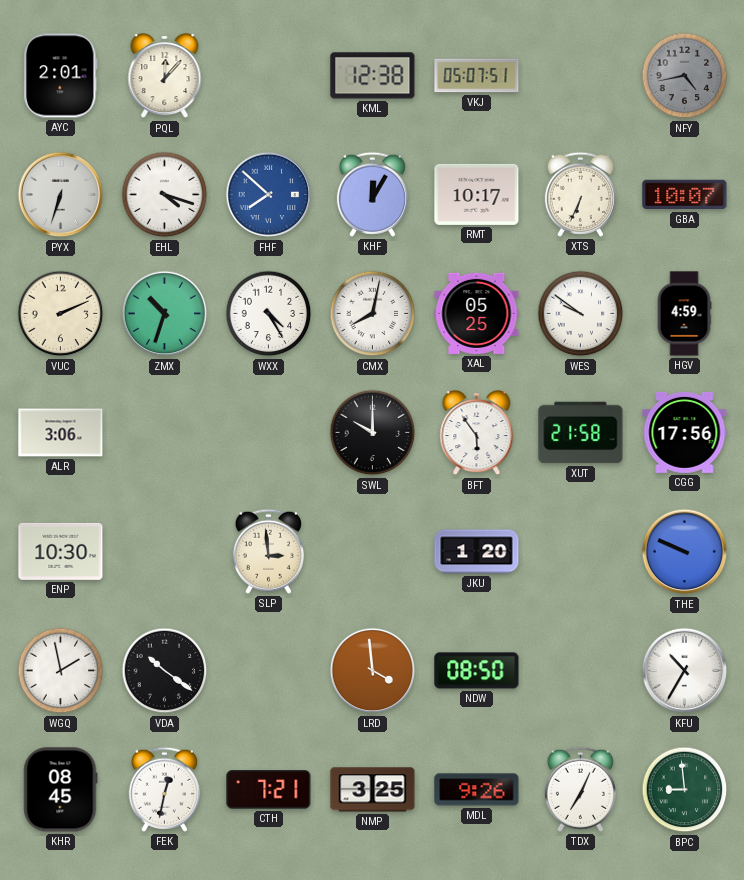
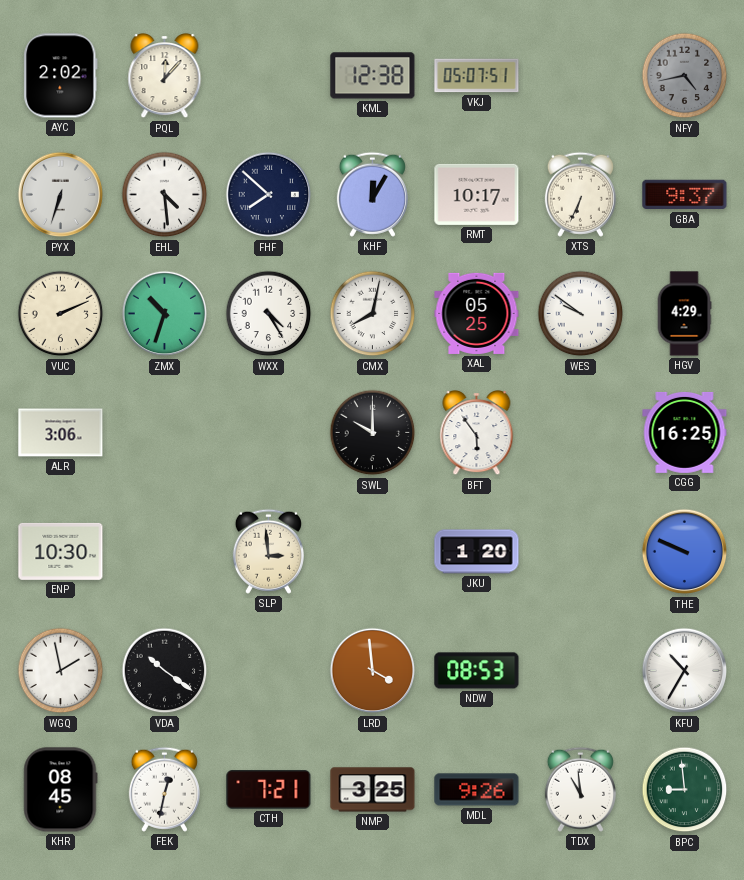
AYC: 2:01 -> 2:02
EHL: 4:18 -> 4:29
FHF dial: blue -> navy
GBA: 10:07 -> 9:37
HGV: 4:59 -> 4:29
XUT: 21:58 -> none
CGG: 17:56 -> 16:25
NDW: 08:50 -> 08:53
TDX: 7:04 -> 10:59
